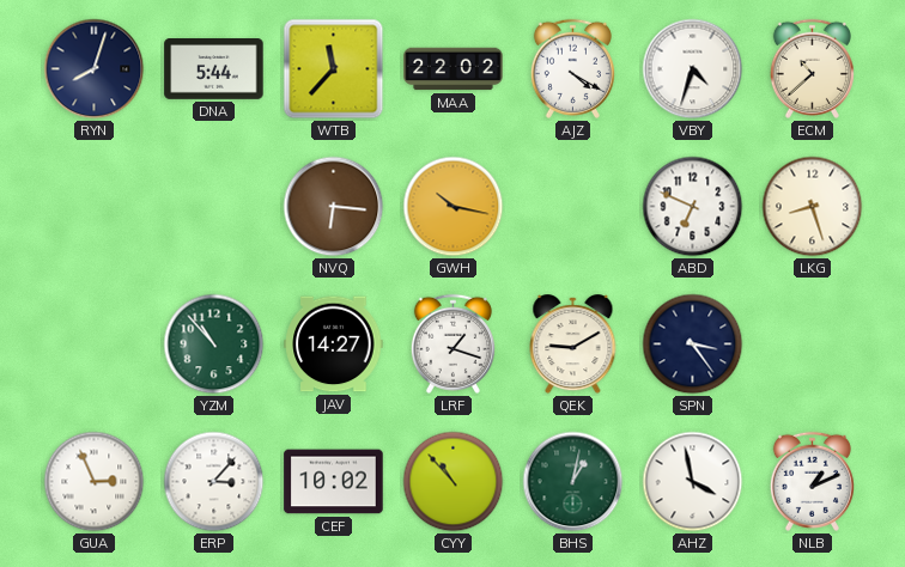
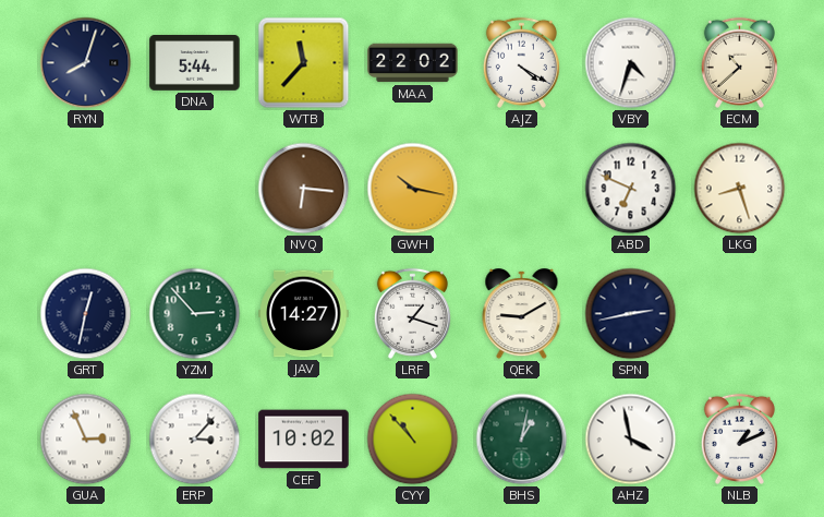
GRT: none -> 12:32
YZM: 10:53 -> 2:53
SPN: 3:24 -> 2:43
